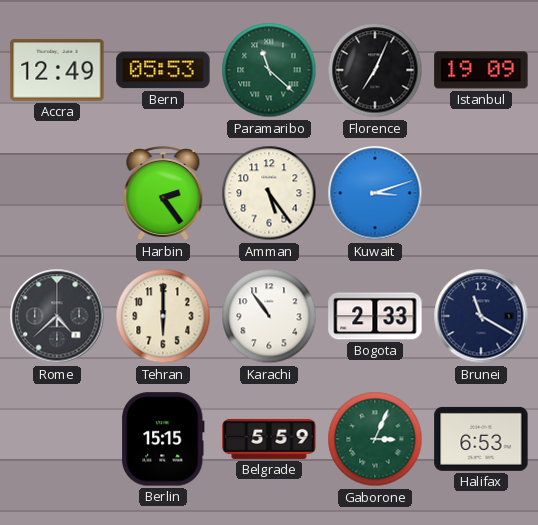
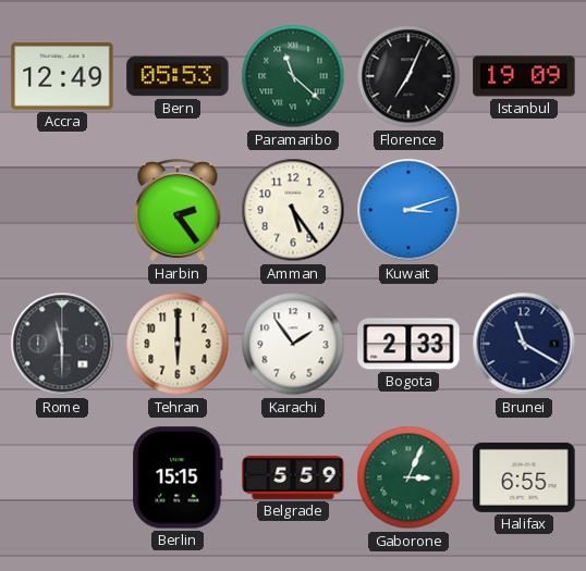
Rome: 4:38 -> 11:30
Karachi: 10:54 -> 1:54
Halifax: 6:53 -> 6:55
